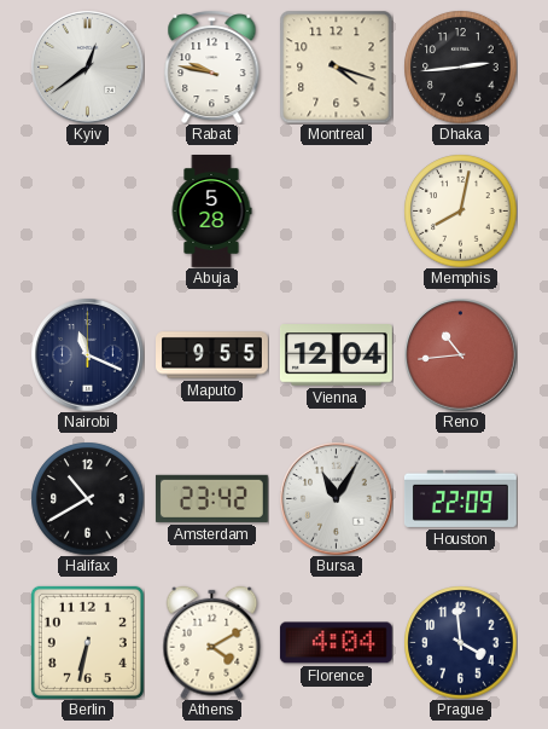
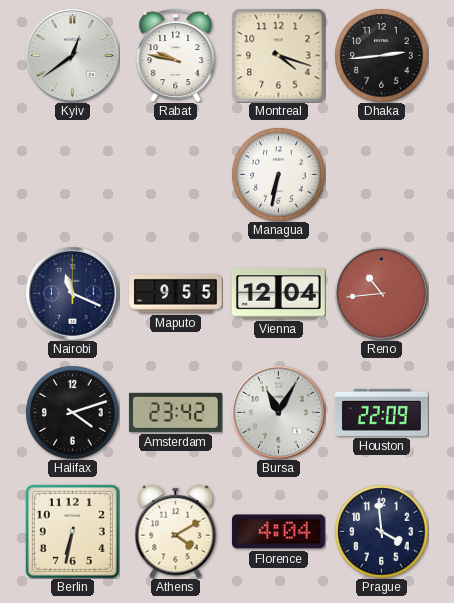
Abuja: 5:28 -> none
Managua: none -> 6:32
Memphis: 8:02 -> none
Halifax: 10:40 -> 4:12
